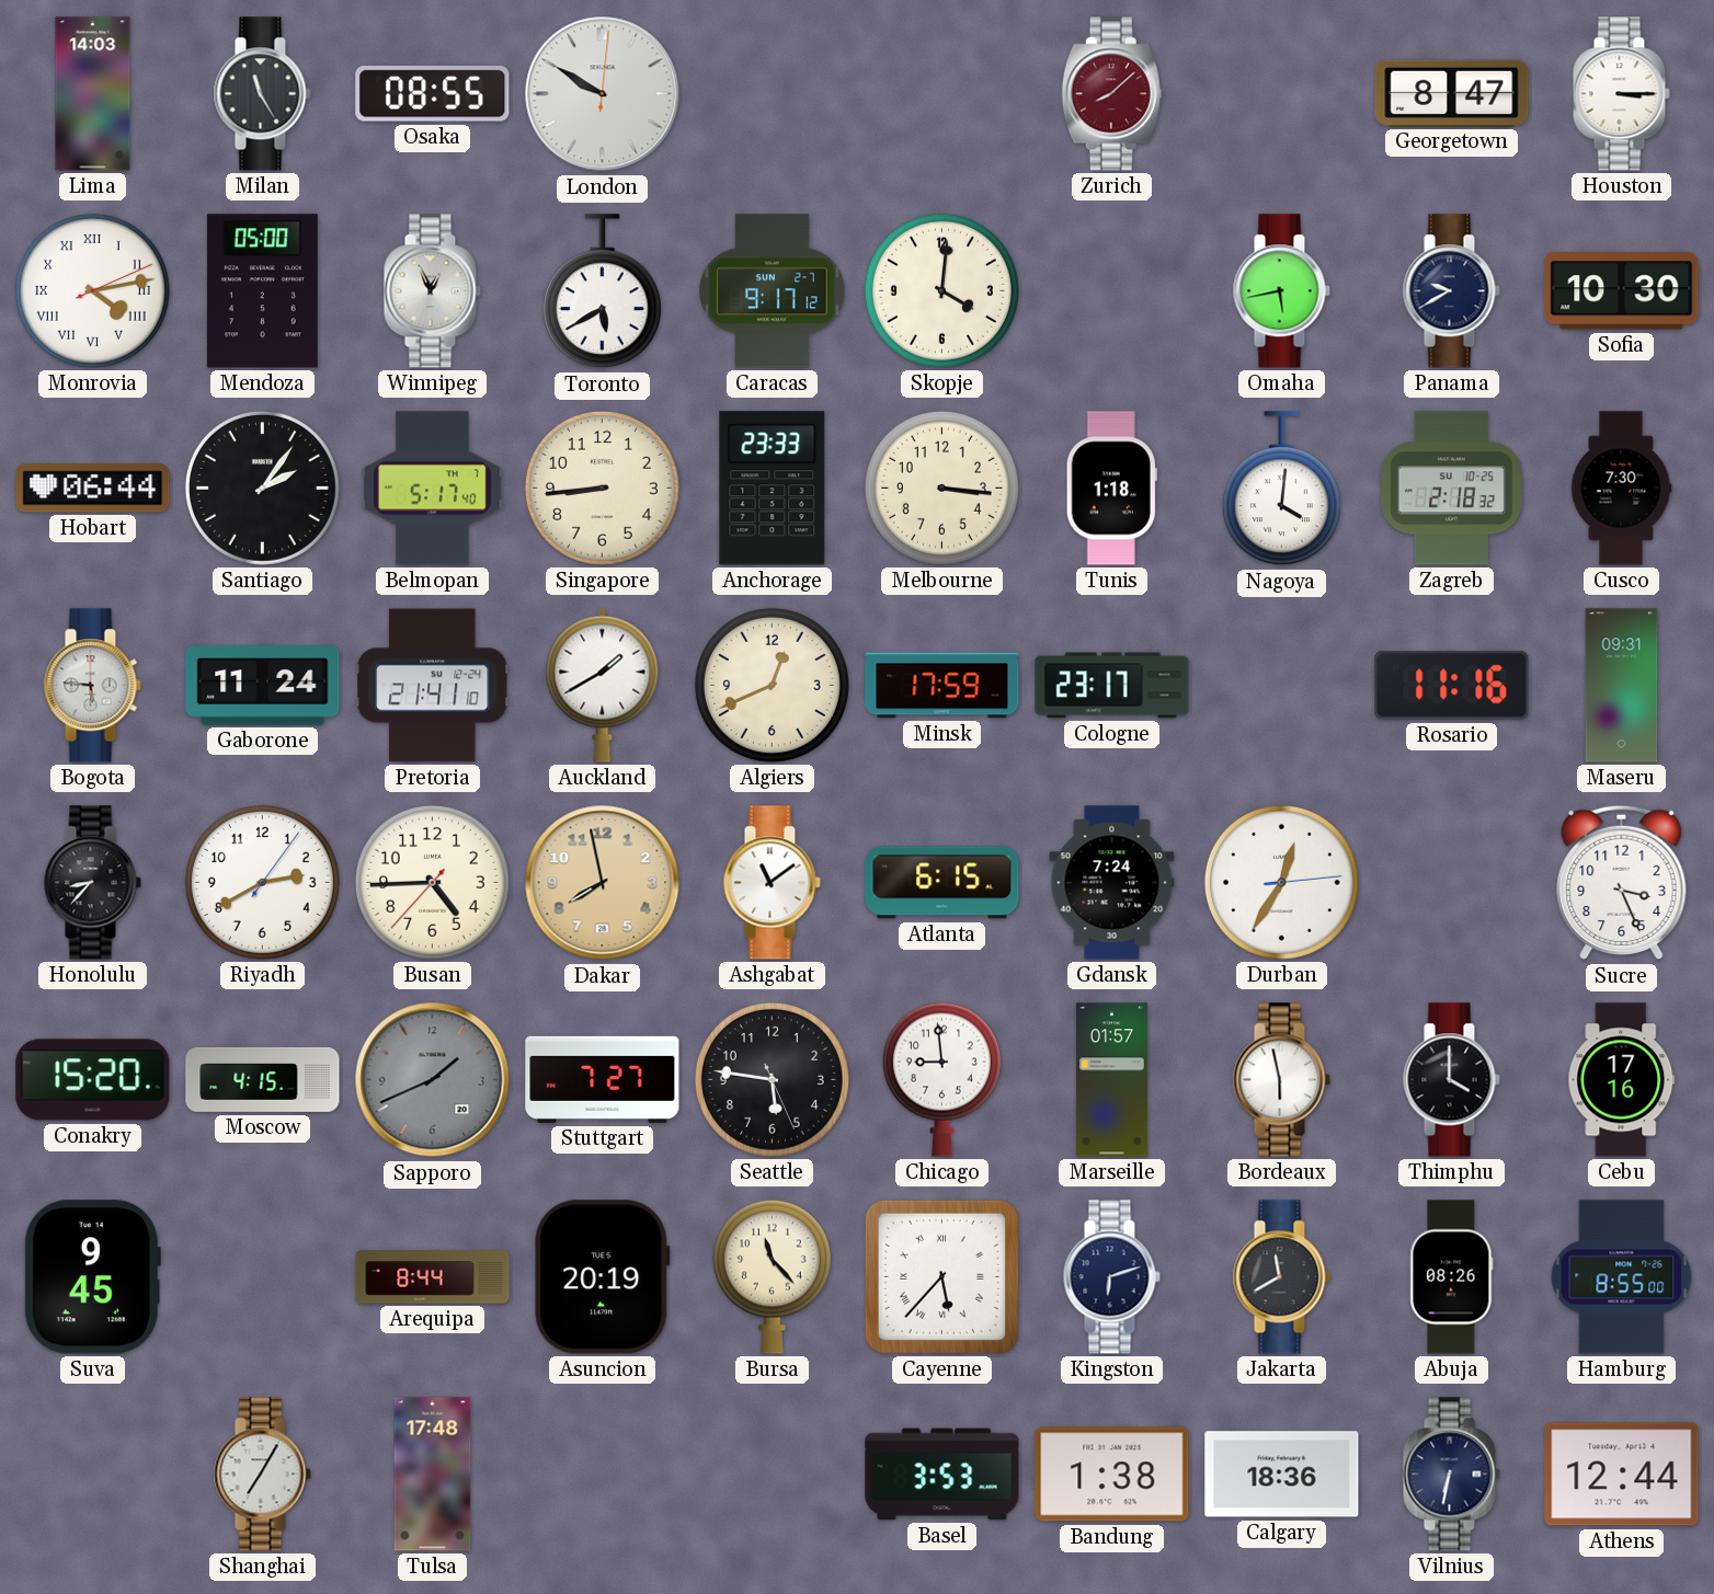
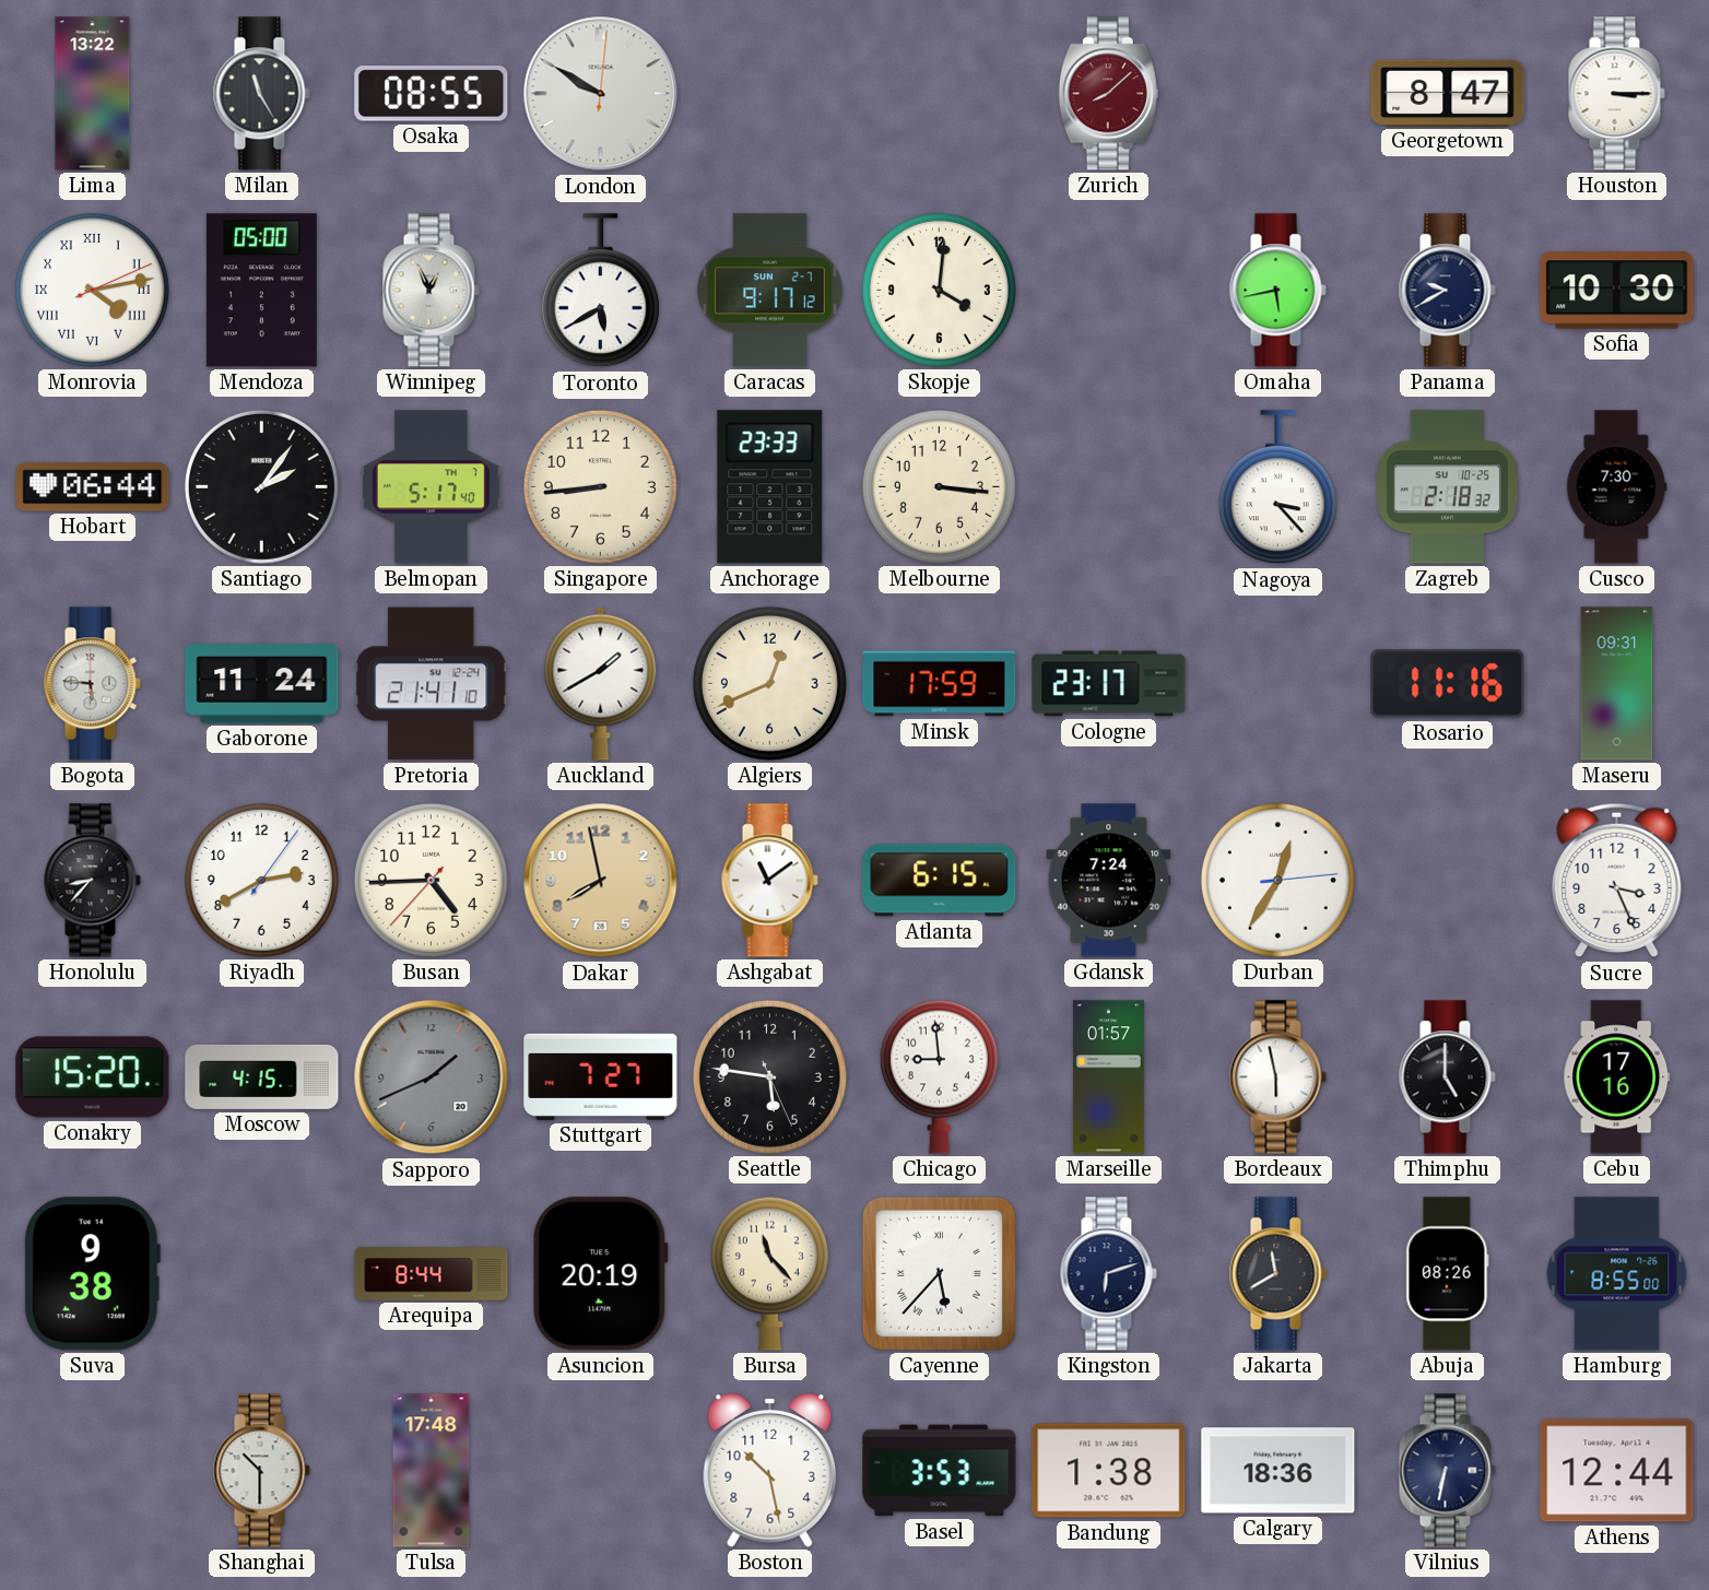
Lima: 14:03 -> 13:22
Tunis: 1:18 -> none
Nagoya: 4:01 -> 3:23
Thimphu: 4:00 -> 5:00
Suva: 9:45 -> 9:38
Shanghai: 7:05 -> 10:30
Boston: none -> 10:28
